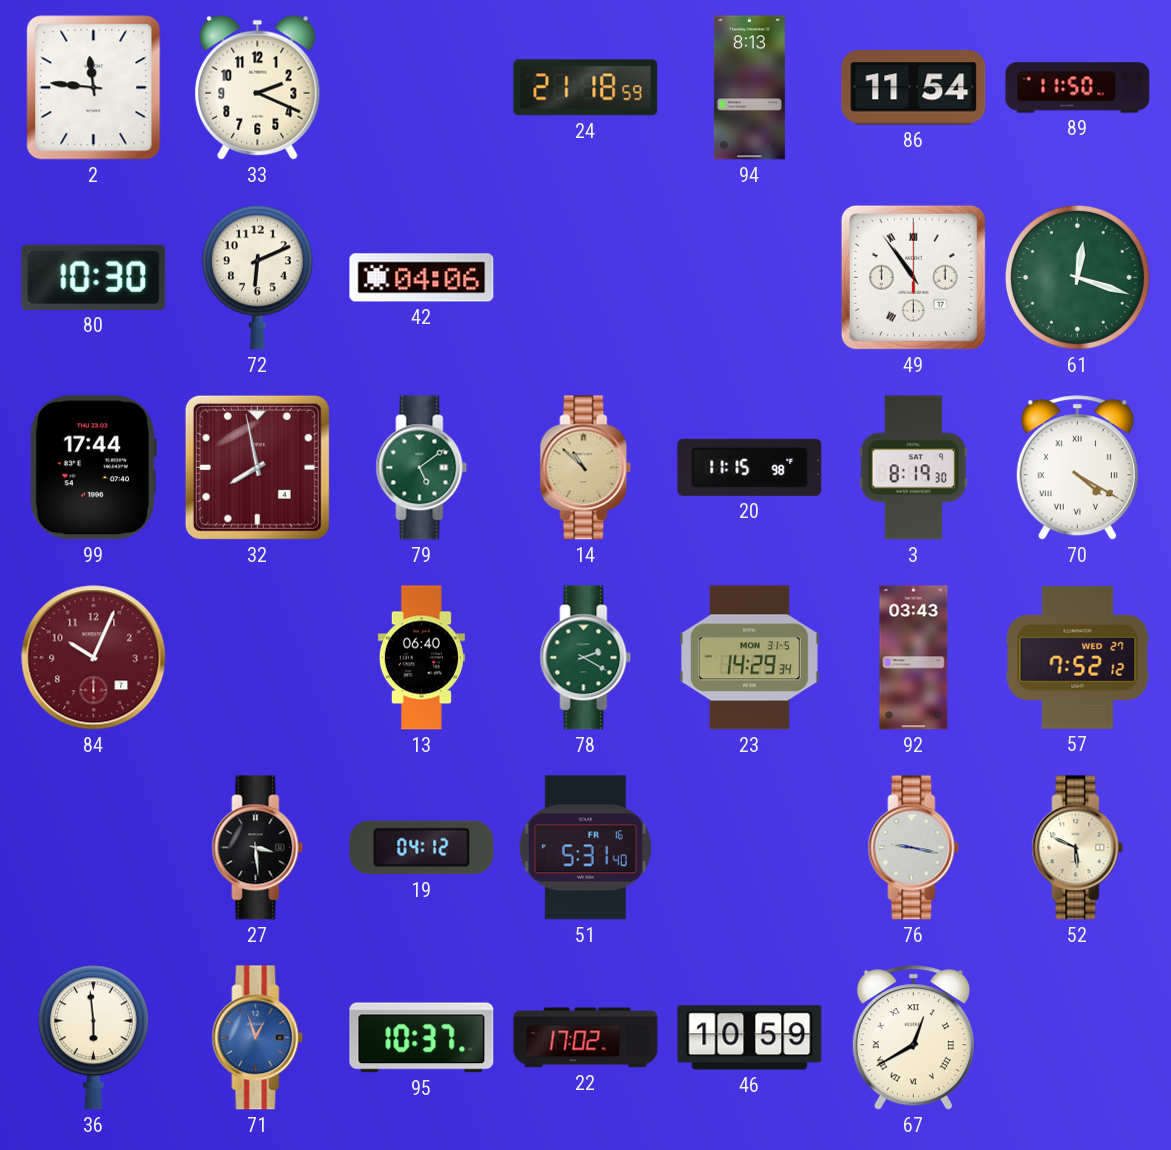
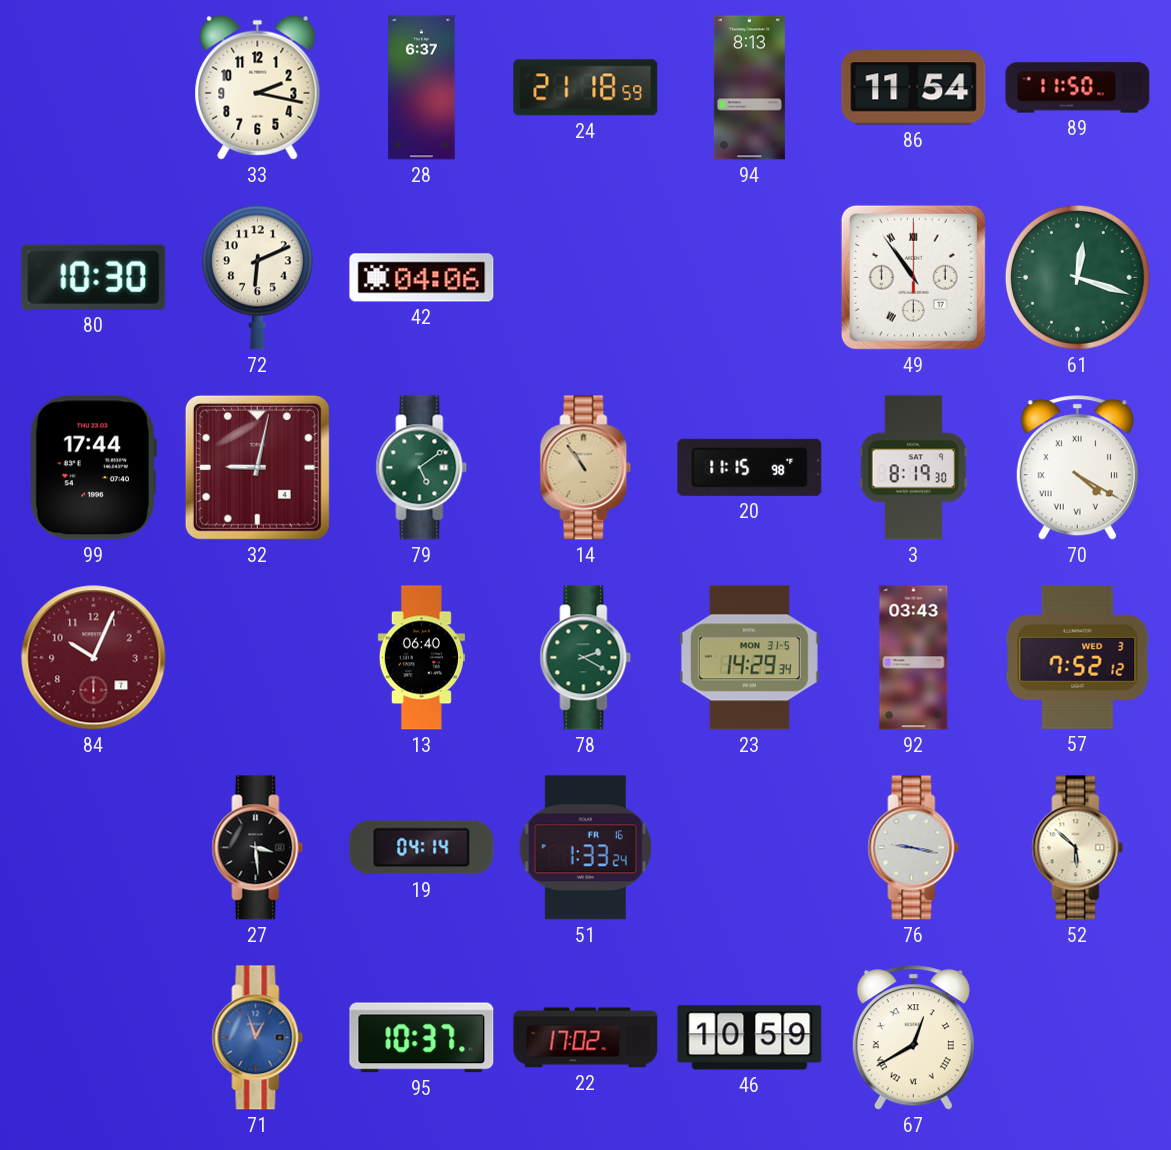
2: 11:46 -> none
33: 2:19 -> 2:17
28: none -> 6:37
32: 7:58 -> 9:02
14: 10:52 -> 10:54
57 date: WED 27 -> WED 3
19: 04:12 -> 04:14
51: 5:31 -> 1:33
52: 5:49 -> 5:52
36: 5:59 -> none
